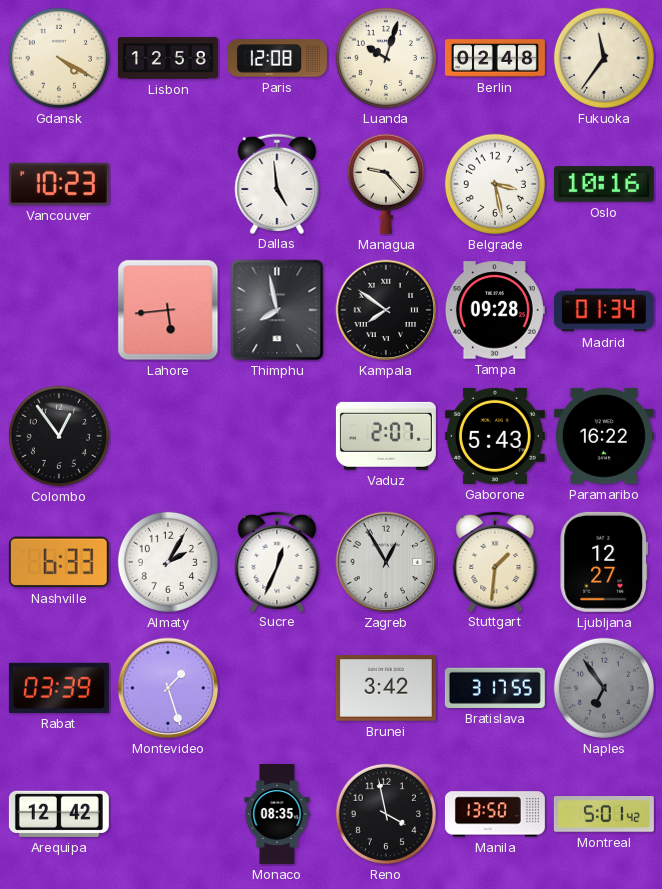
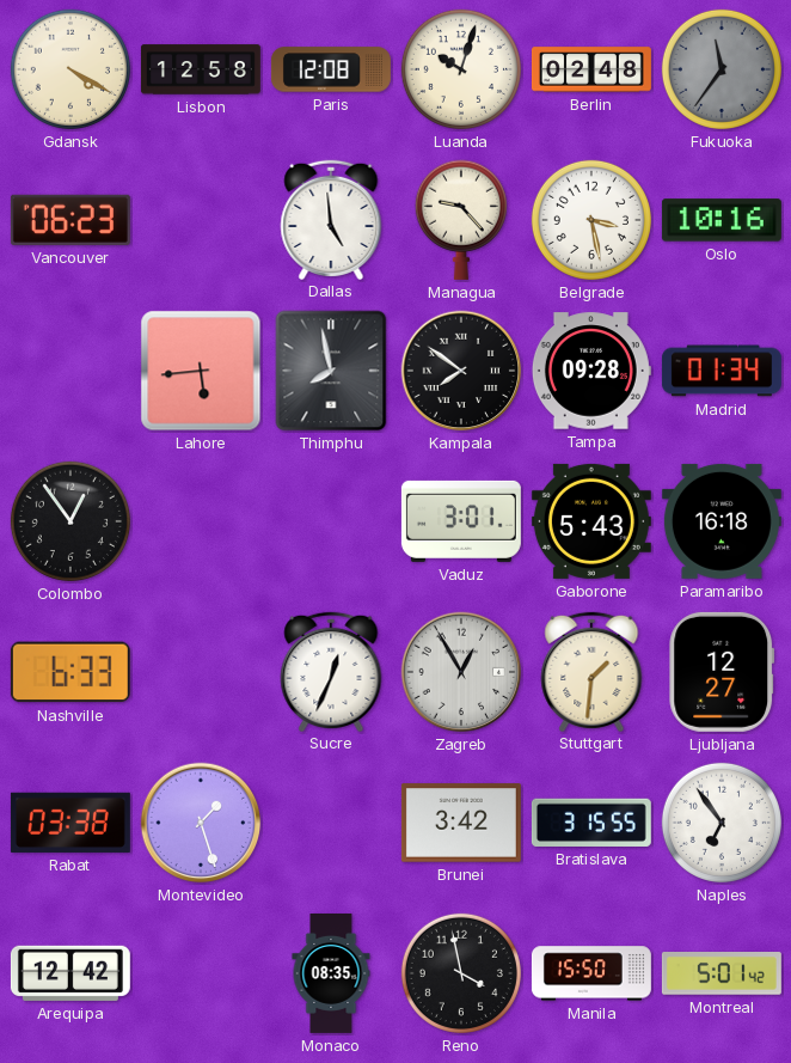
Fukuoka dial: cream -> grey
Vancouver: 10:23 -> 06:23
Vaduz: 2:07 -> 3:01
Paramaribo: 16:22 -> 16:18
Almaty: 2:05 -> none
Rabat: 03:39 -> 03:38
Bratislava: 3:17 -> 3:15
Naples dial: grey -> white
Manila: 13:50 -> 15:50
